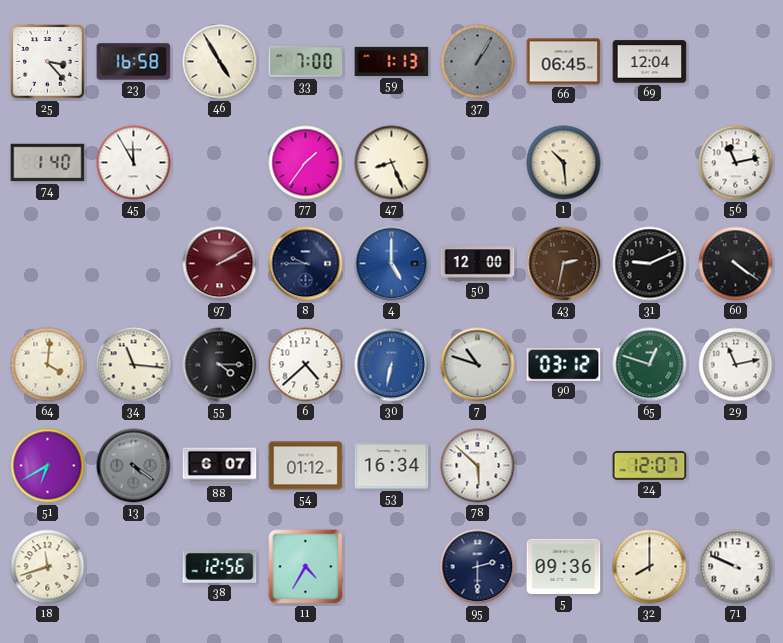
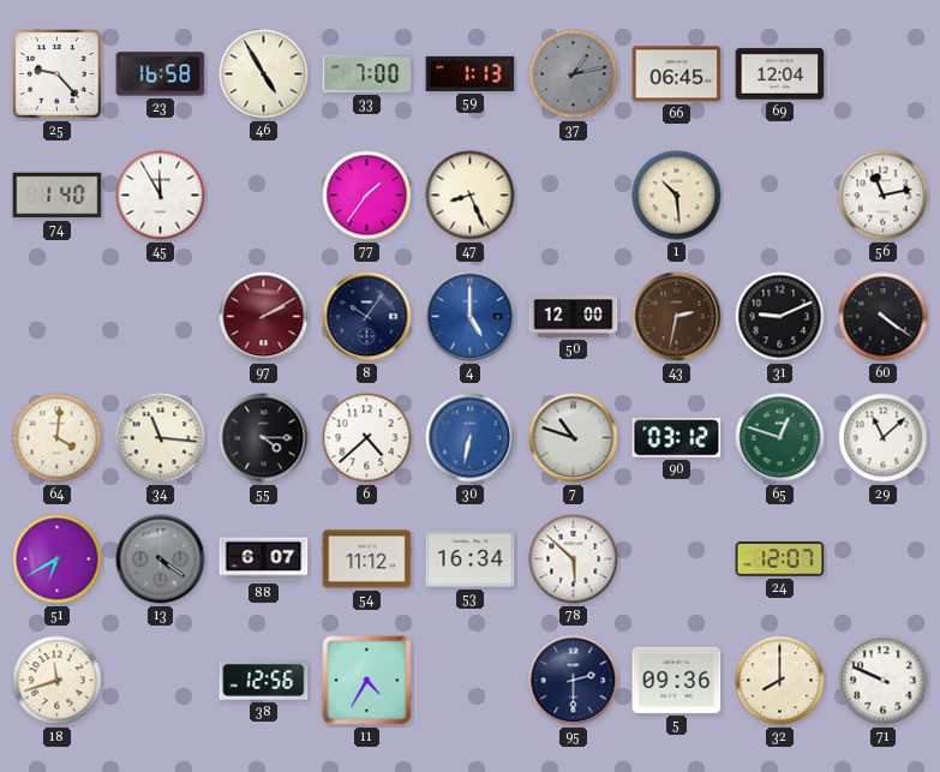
25: 3:23 -> 9:23
37: 1:05 -> 1:13
8: 9:45 -> 10:06
29: 11:13 -> 11:08
54: 01:12 -> 11:12
